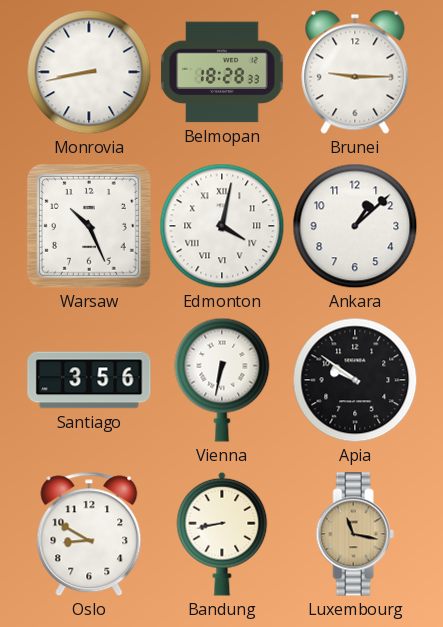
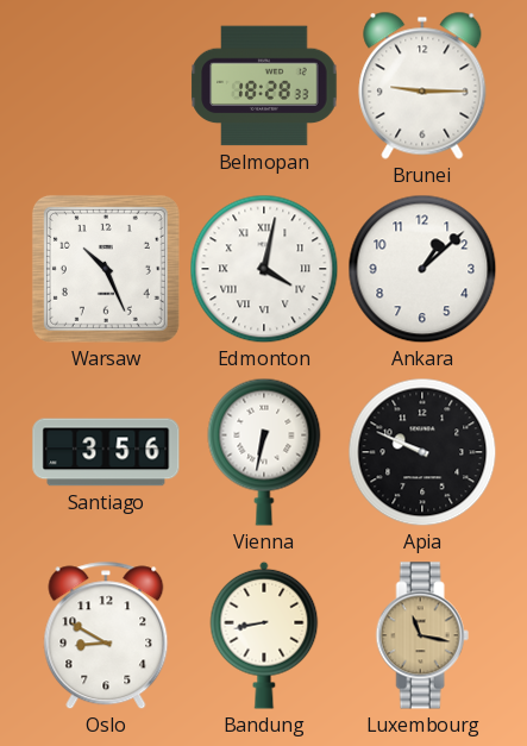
Monrovia: 8:43 -> none
Apia: 9:51 -> 9:49
